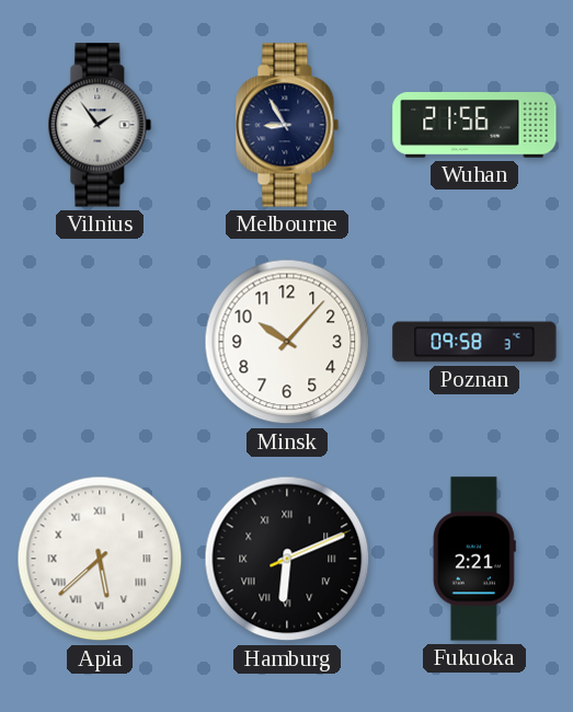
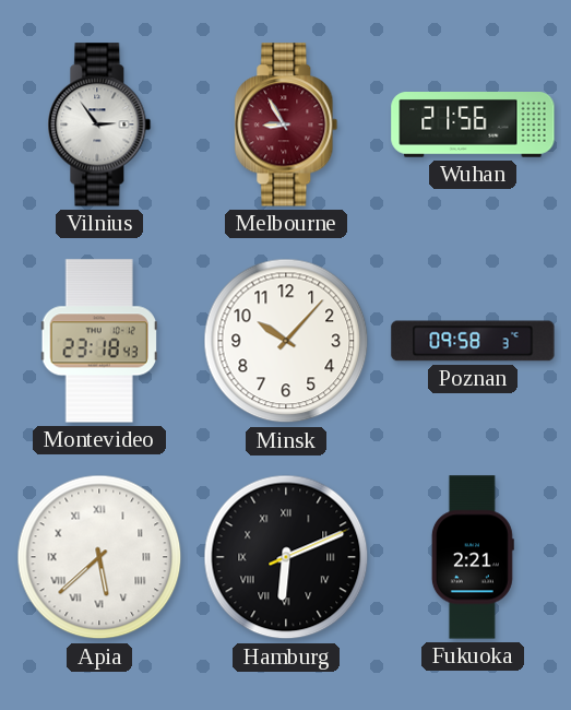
Vilnius: 1:54 -> 2:54
Melbourne dial: navy -> burgundy
Montevideo: none -> 23:18
